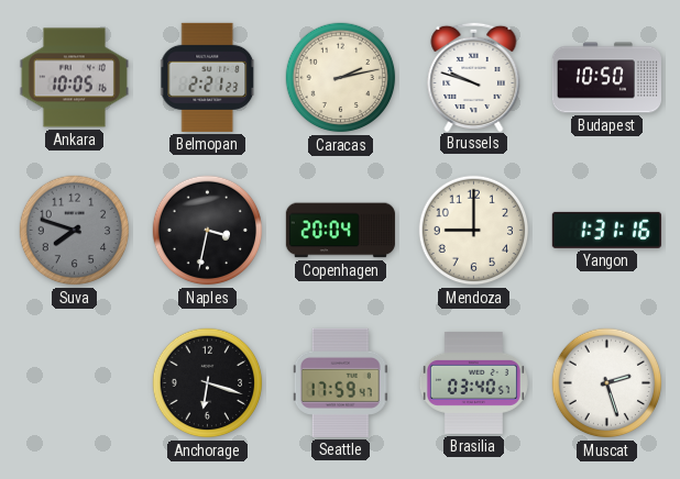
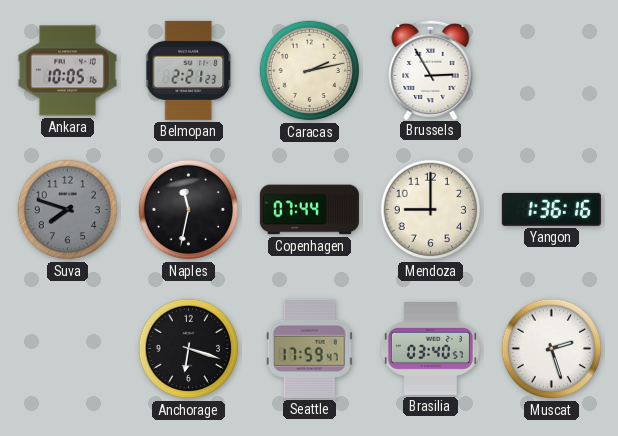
Brussels: 9:48 -> 2:55
Budapest: 10:50 -> none
Naples: 3:32 -> 11:32
Copenhagen: 20:04 -> 07:44
Yangon: 1:31 -> 1:36
